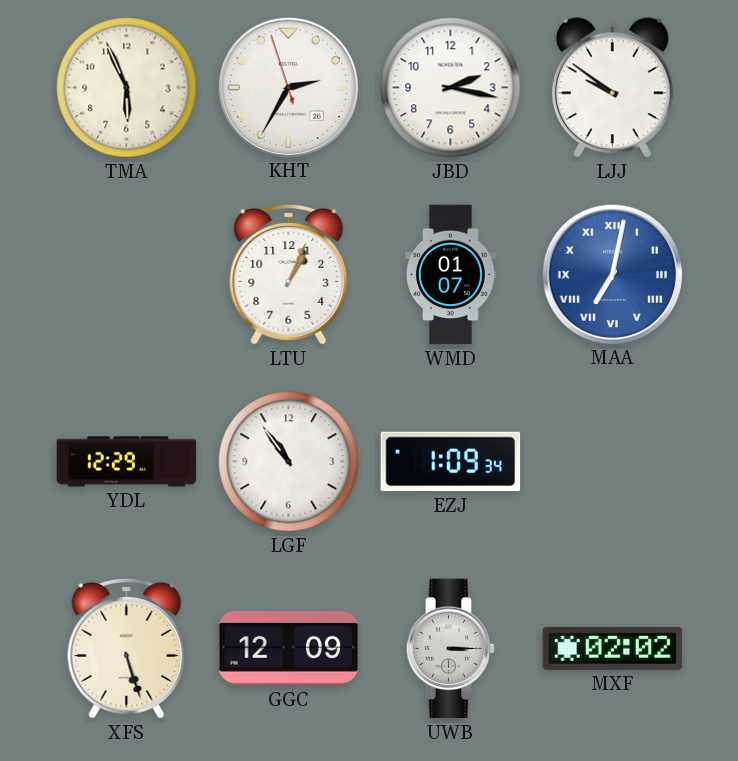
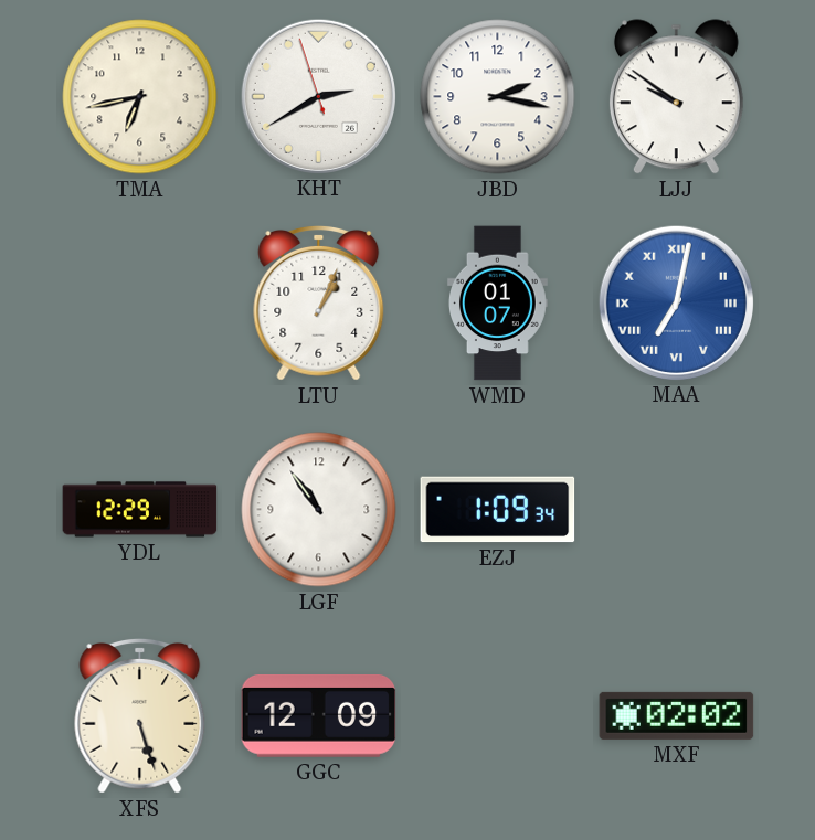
TMA: 5:56 -> 6:43
KHT: 2:34 -> 2:39
UWB: 3:15 -> none
